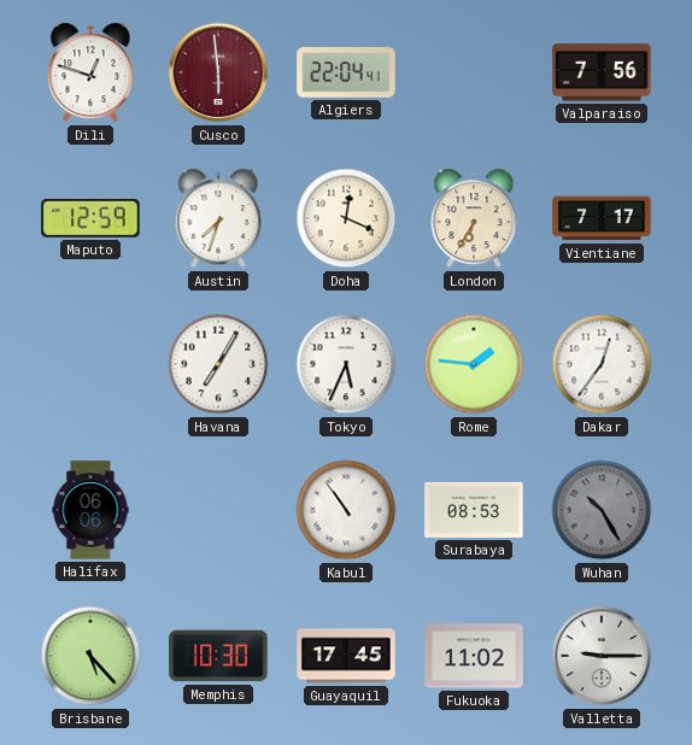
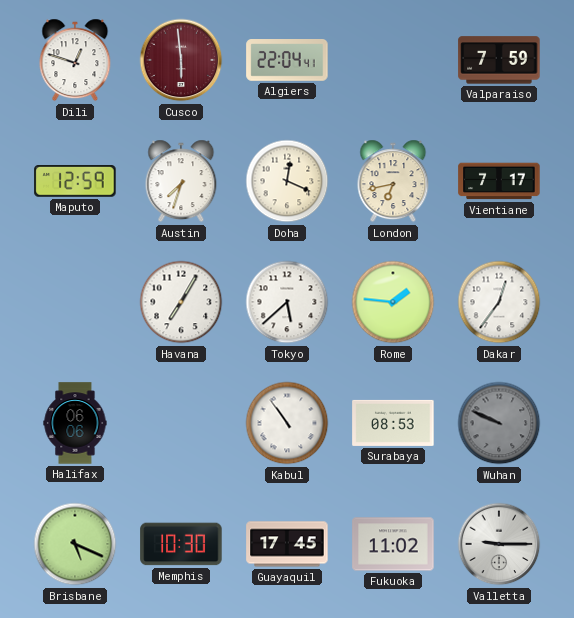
Valparaiso: 7:56 -> 7:59
London: 6:35 -> 6:43
Tokyo: 5:34 -> 5:38
Wuhan: 10:25 -> 9:49
Brisbane: 5:23 -> 5:19
